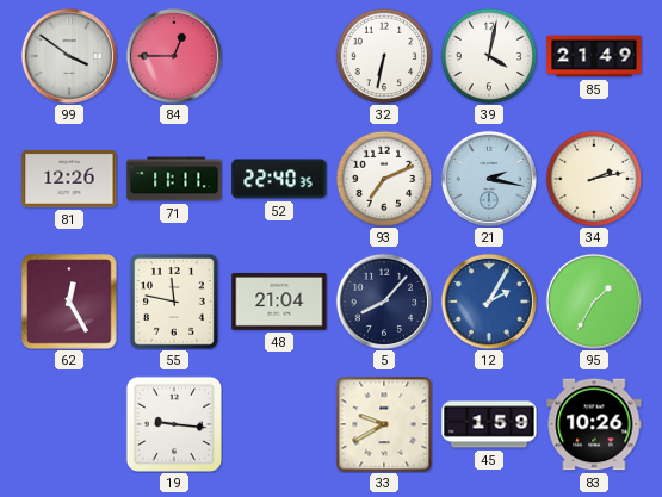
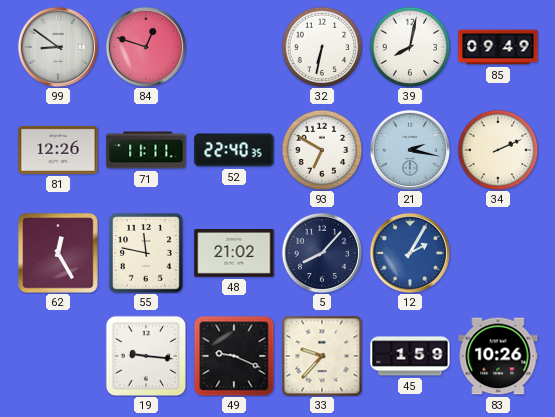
99: 3:51 -> 8:51
84: 12:45 -> 12:48
39: 4:02 -> 8:02
85: 21:49 -> 09:49
93: 7:11 -> 6:50
34: 2:13 -> 2:11
48: 21:04 -> 21:02
95: 1:35 -> none
49: none -> 9:19
33: 9:40 -> 9:37
